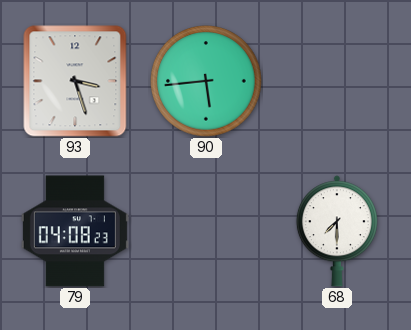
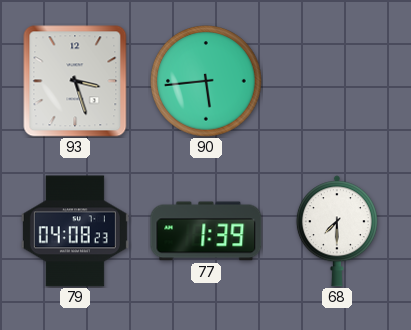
77: none -> 1:39
